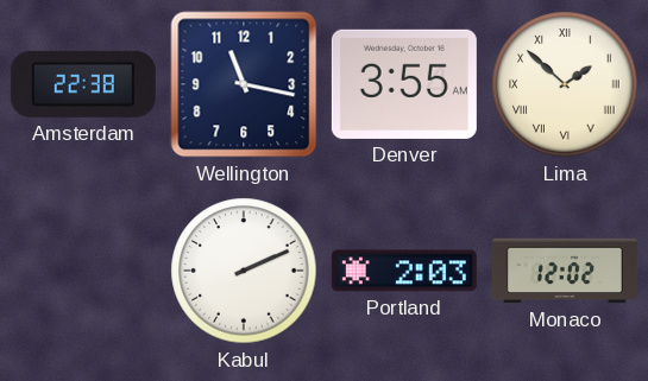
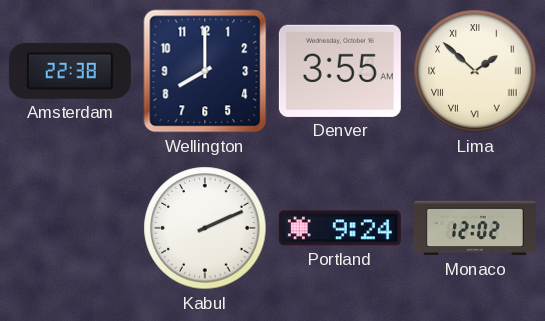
Wellington: 11:17 -> 8:00
Portland: 2:03 -> 9:24
